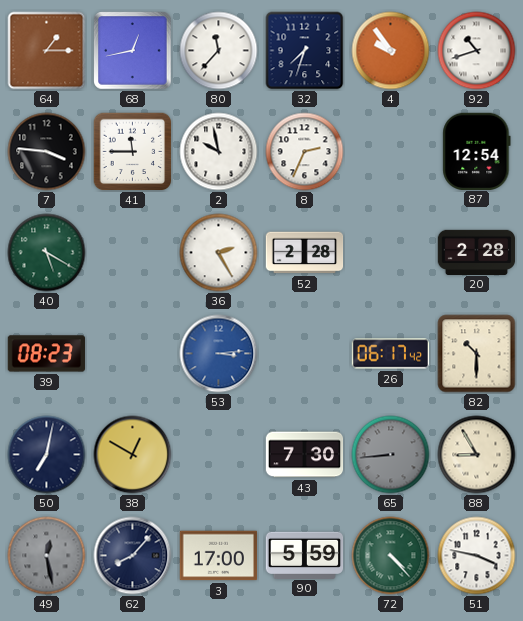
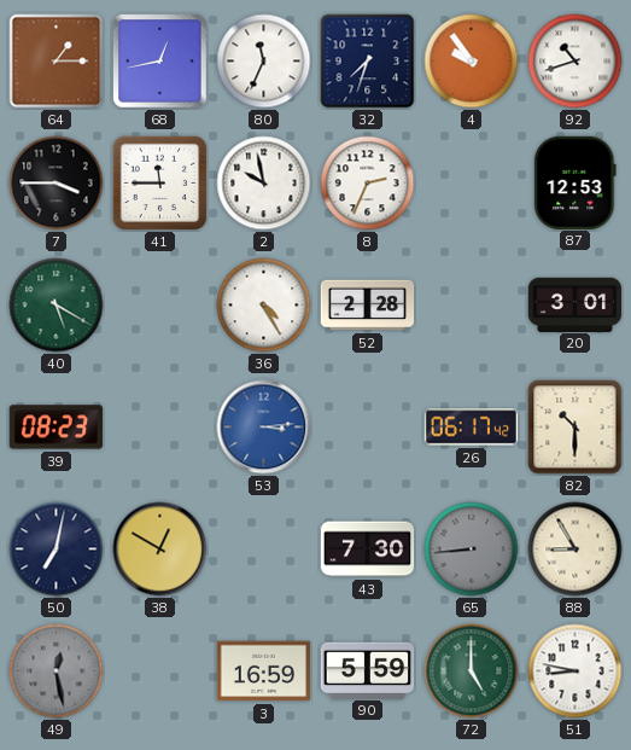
80: 11:37 -> 11:34
7: 3:46 -> 3:45
87: 12:54 -> 12:53
36: 2:25 -> 4:25
20: 2:28 -> 3:01
62: 8:07 -> none
3: 17:00 -> 16:59
72: 4:23 -> 5:00
51: 3:47 -> 8:47
